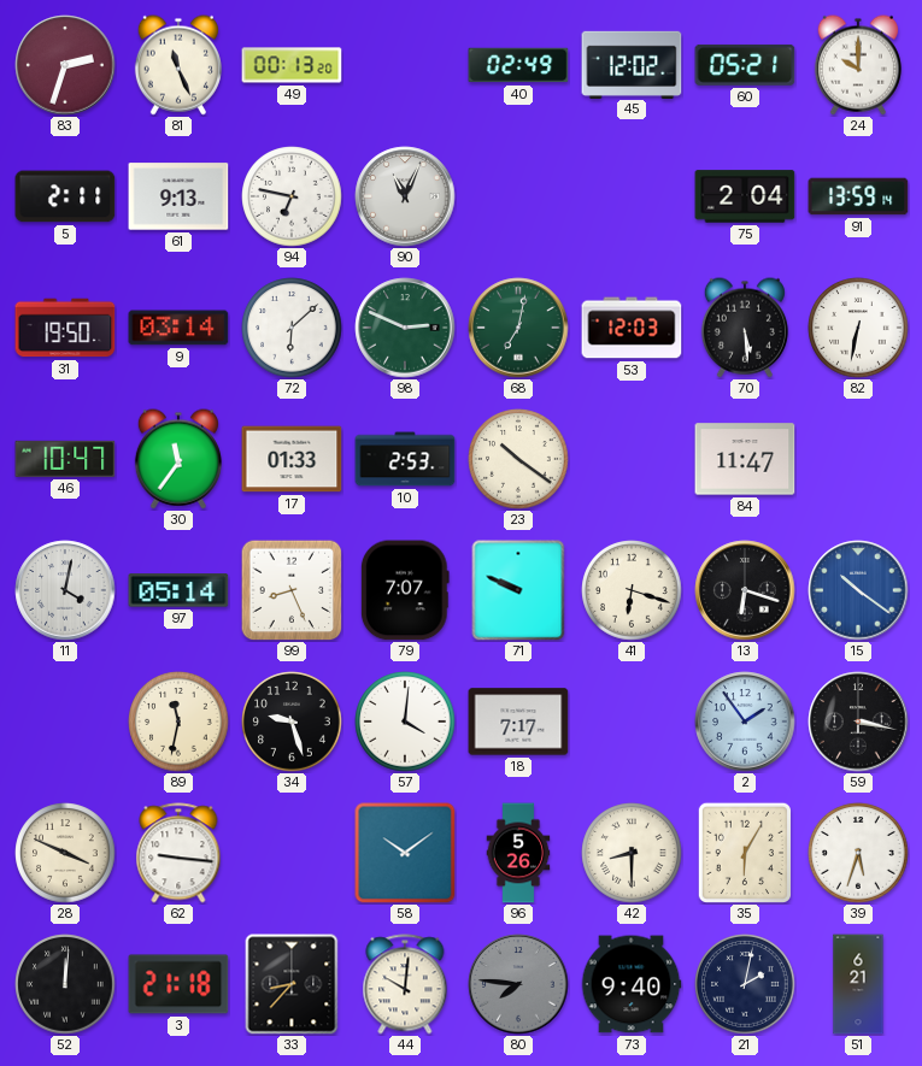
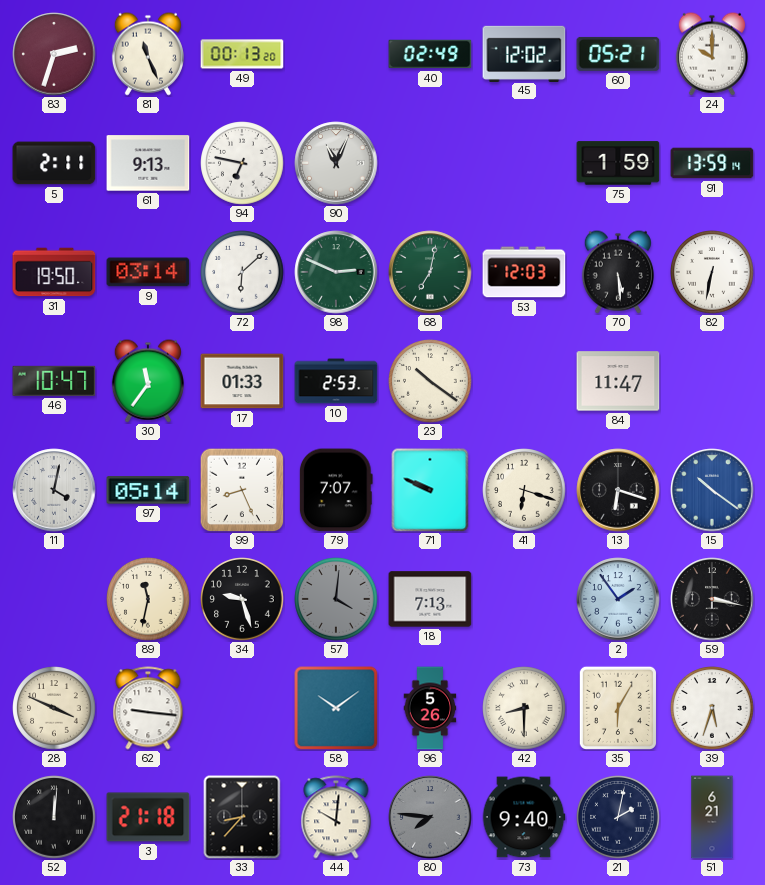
75: 2:04 -> 1:59
57 dial: white -> grey
18: 7:17 -> 7:13
